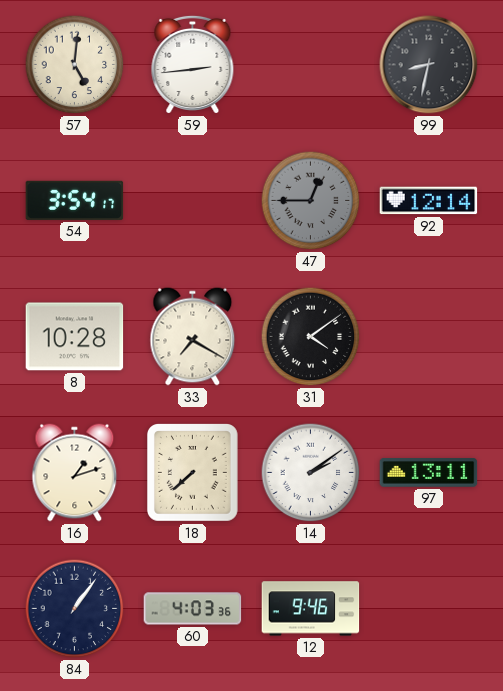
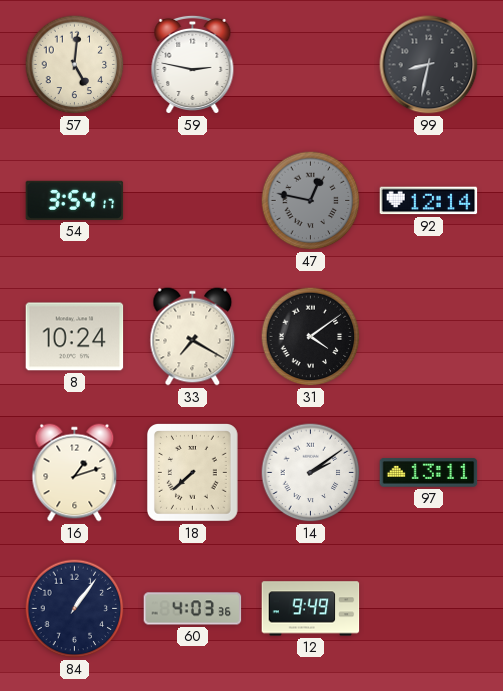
59: 2:44 -> 2:47
47: 12:45 -> 12:47
8: 10:28 -> 10:24
12: 9:46 -> 9:49
